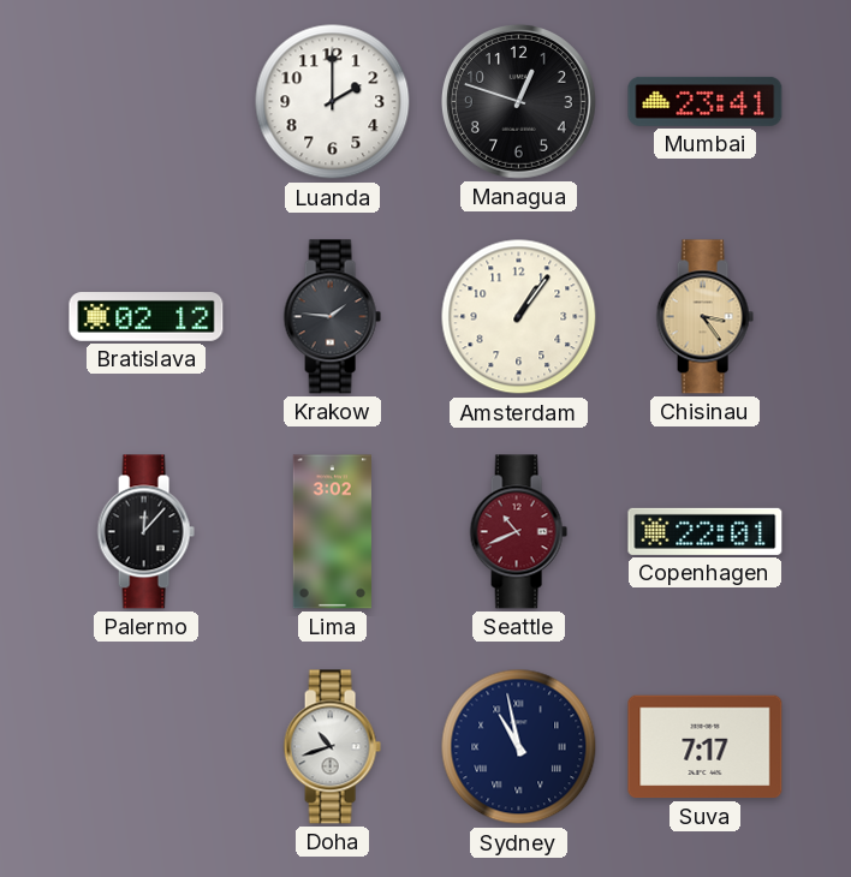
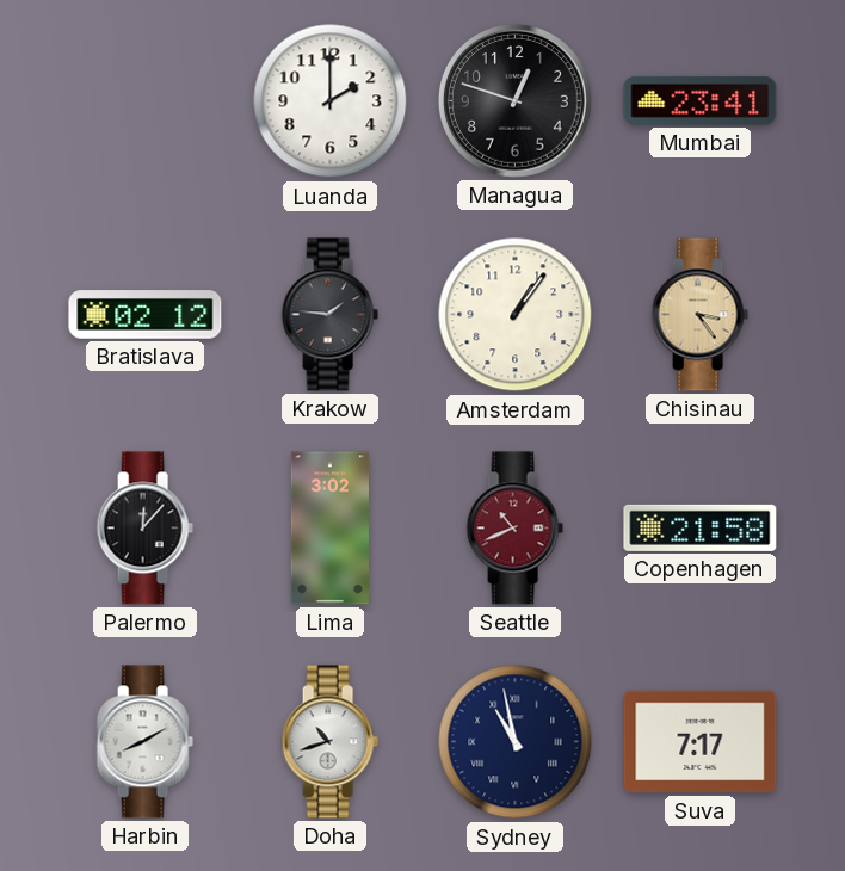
Copenhagen: 22:01 -> 21:58
Harbin: none -> 8:10
